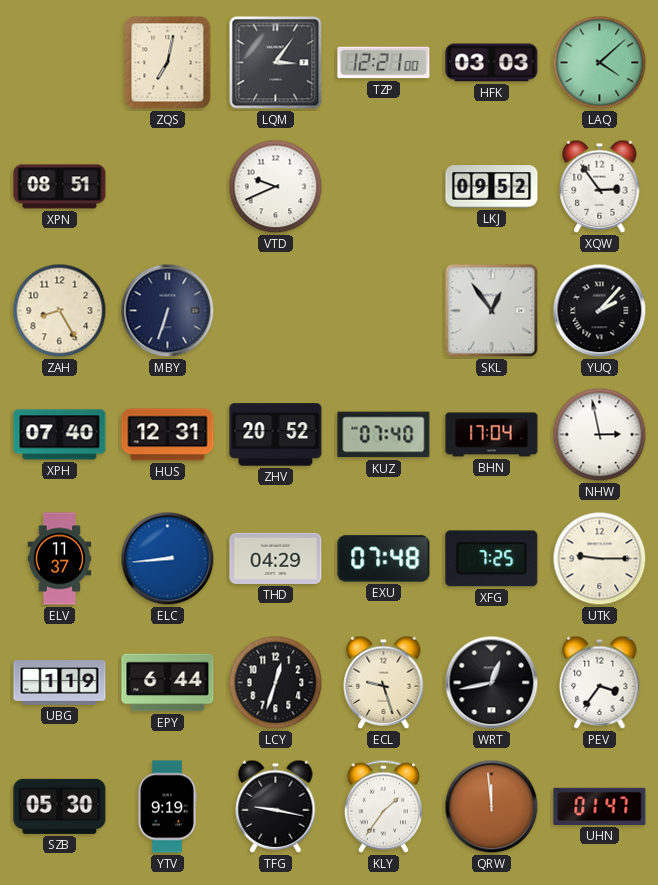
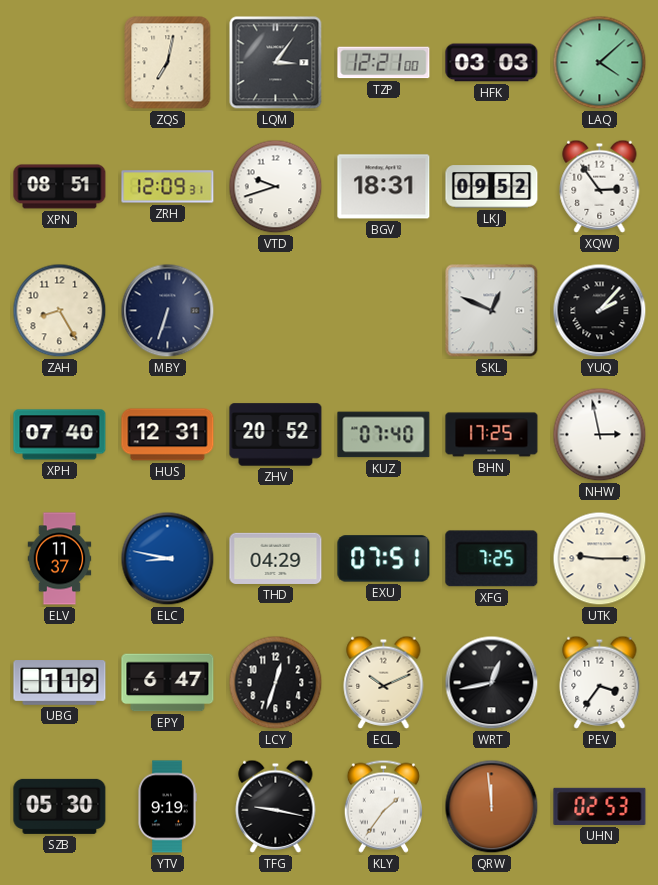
ZRH: none -> 12:09
VTD: 9:41 -> 9:42
BGV: none -> 18:31
SKL: 12:54 -> 12:49
BHN: 17:04 -> 17:25
ELC: 8:44 -> 8:47
EXU: 07:48 -> 07:51
EPY: 6:44 -> 6:47
ECL: 9:27 -> 10:11
UHN: 01:47 -> 02:53
